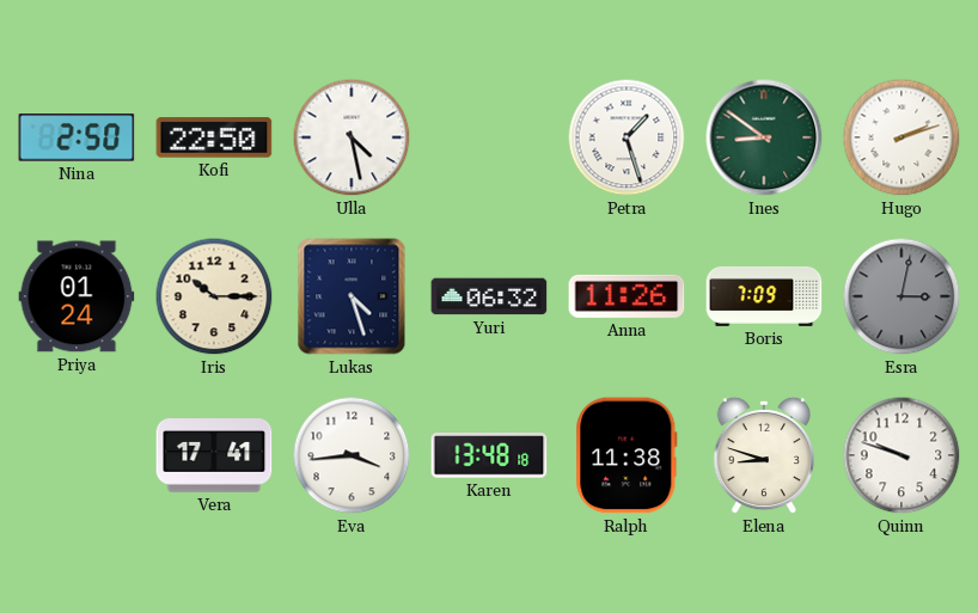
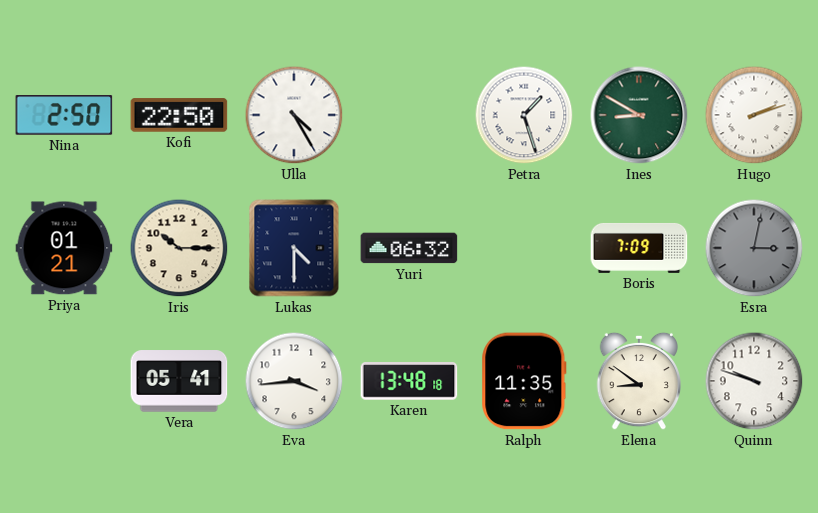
Ulla: 4:28 -> 4:25
Ines: 8:51 -> 8:50
Priya: 01:24 -> 01:21
Lukas: 4:27 -> 4:30
Anna: 11:26 -> none
Vera: 17:41 -> 05:41
Ralph: 11:38 -> 11:35
Elena: 8:48 -> 8:51
